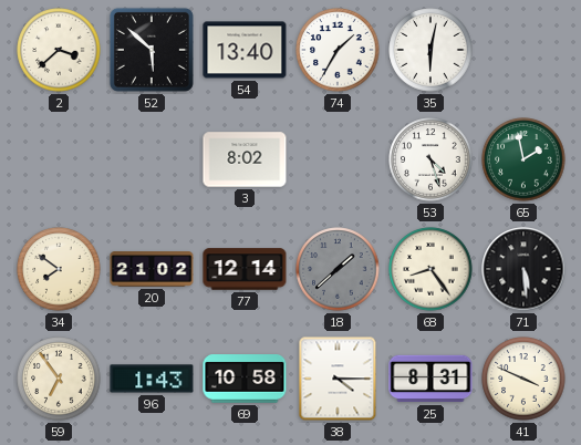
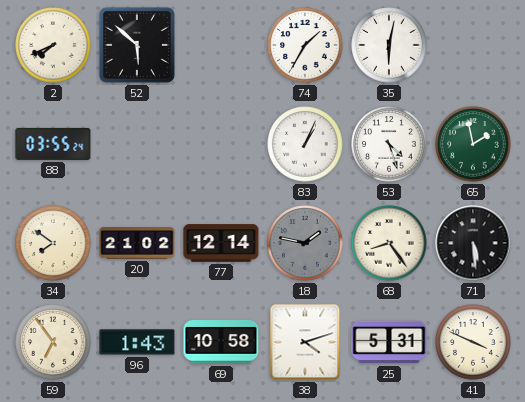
2: 3:38 -> 7:41
54: 13:40 -> none
88: none -> 03:55
3: 8:02 -> none
83: none -> 1:04
18: 1:38 -> 1:47
38: 4:15 -> 4:12
25: 8:31 -> 5:31
